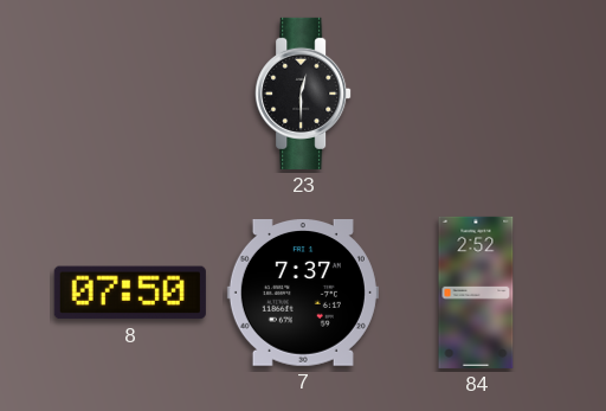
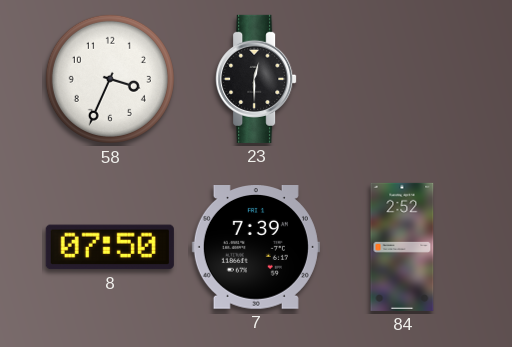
58: none -> 3:34
7: 7:37 -> 7:39
